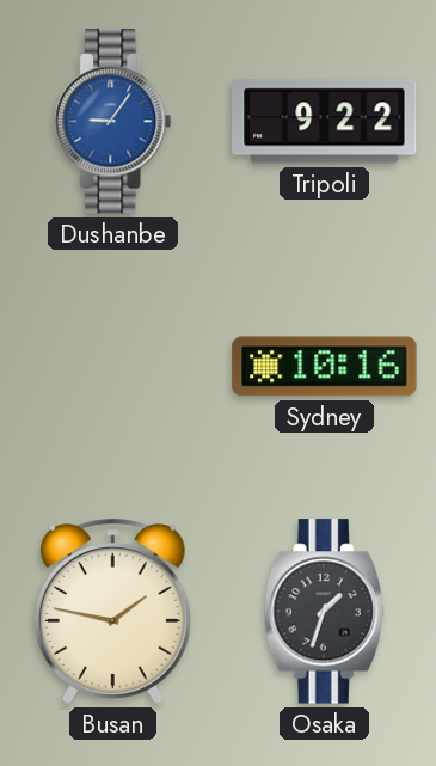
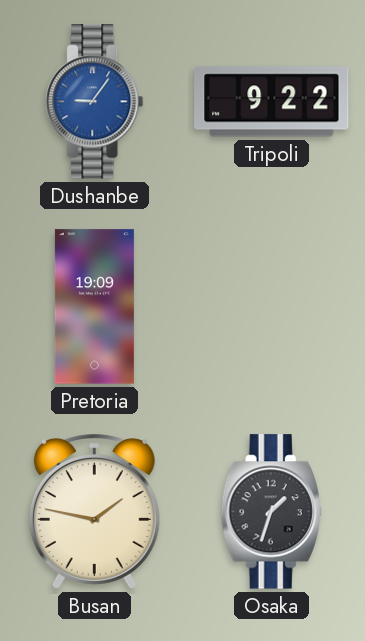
Pretoria: none -> 19:09
Sydney: 10:16 -> none
